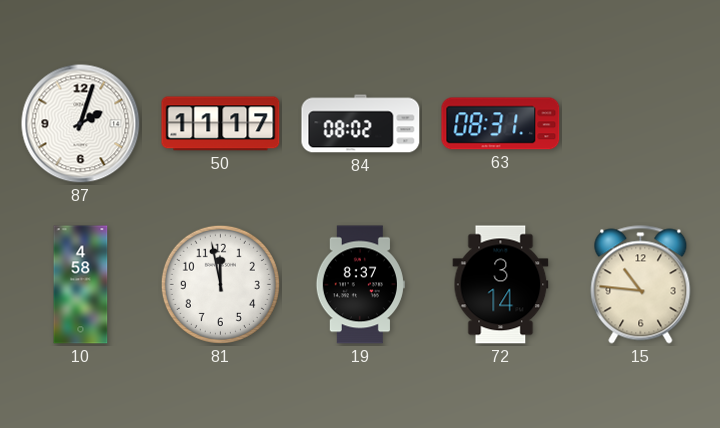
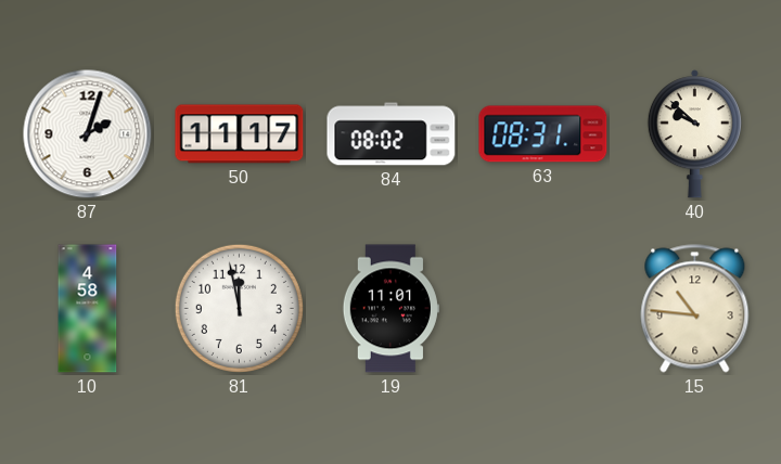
40: none -> 9:52
19: 8:37 -> 11:01
72: 3:14 -> none
